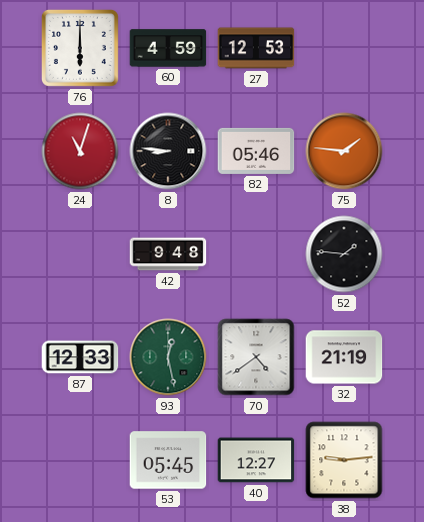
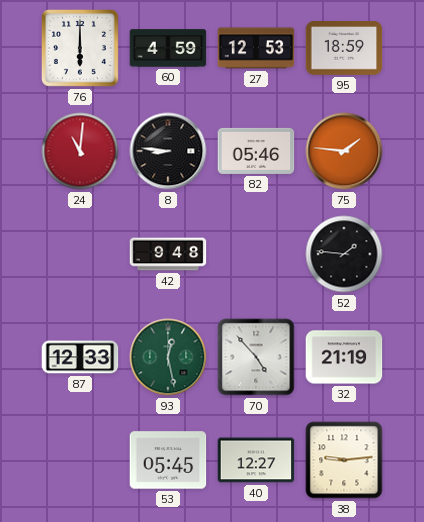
95: none -> 18:59
24: 11:03 -> 11:01
70: 4:39 -> 4:53
